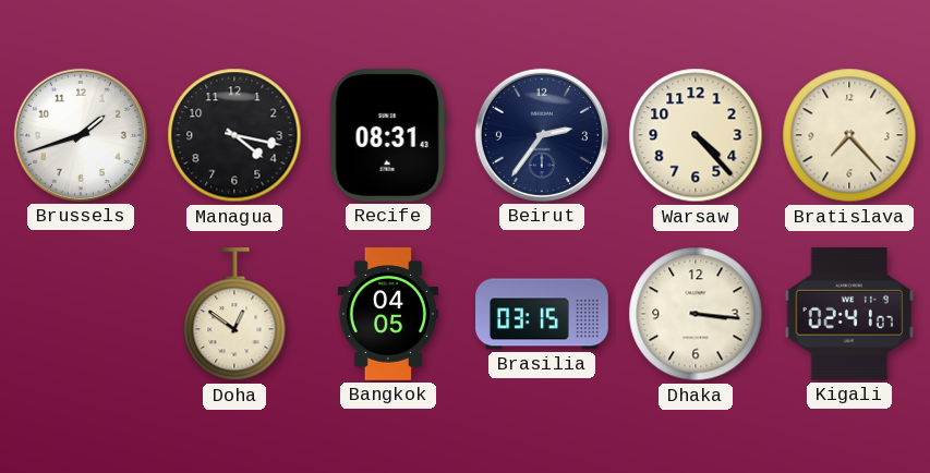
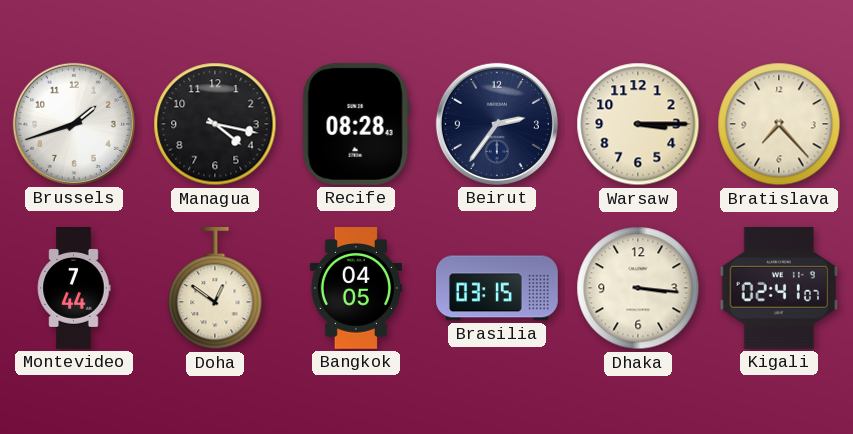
Recife: 08:31 -> 08:28
Warsaw: 4:23 -> 3:15
Montevideo: none -> 7:44
